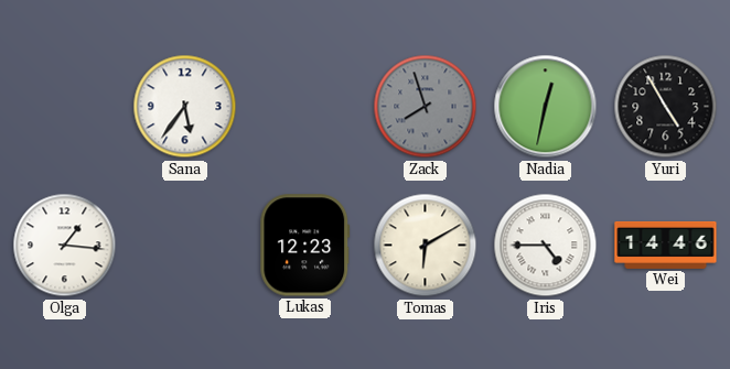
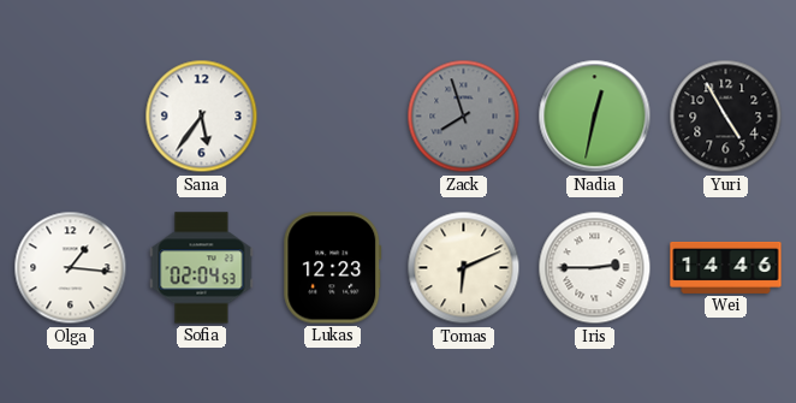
Sofia: none -> 02:04
Tomas: 6:10 -> 6:11
Iris: 4:45 -> 2:45
